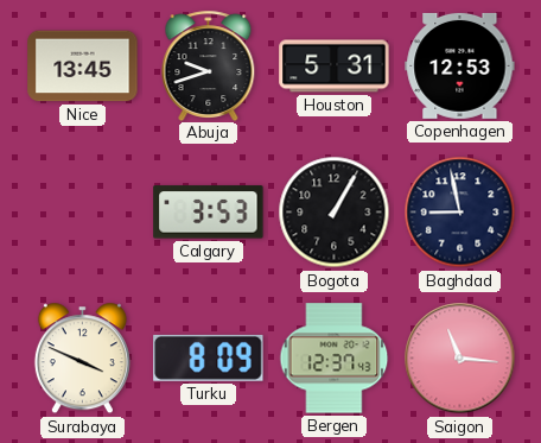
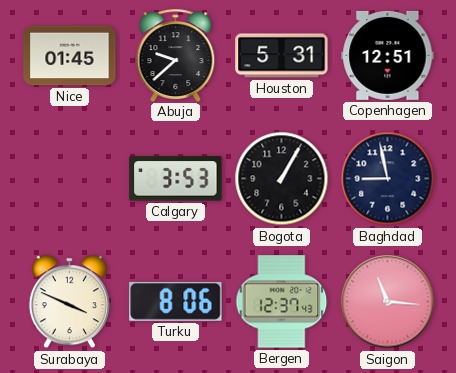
Nice: 13:45 -> 01:45
Abuja: 9:42 -> 9:38
Copenhagen: 12:53 -> 12:51
Turku: 8:09 -> 8:06
